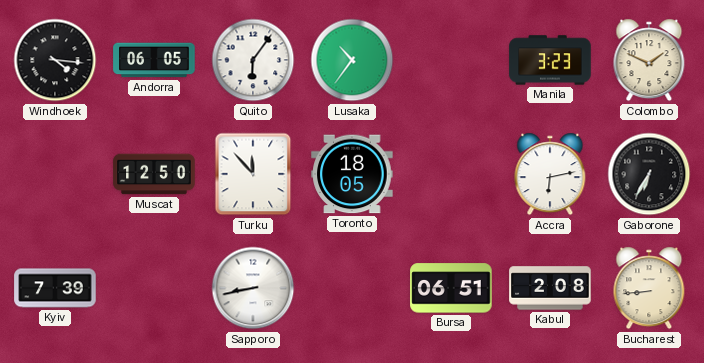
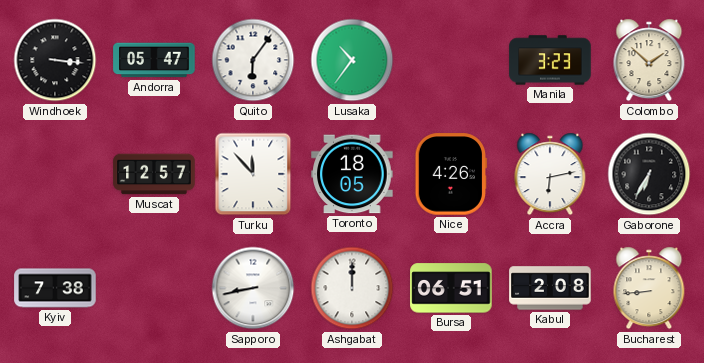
Windhoek: 4:16 -> 3:16
Andorra: 06:05 -> 05:47
Colombo: 1:49 -> 1:52
Muscat: 12:50 -> 12:57
Nice: none -> 4:26
Kyiv: 7:39 -> 7:38
Ashgabat: none -> 12:00
